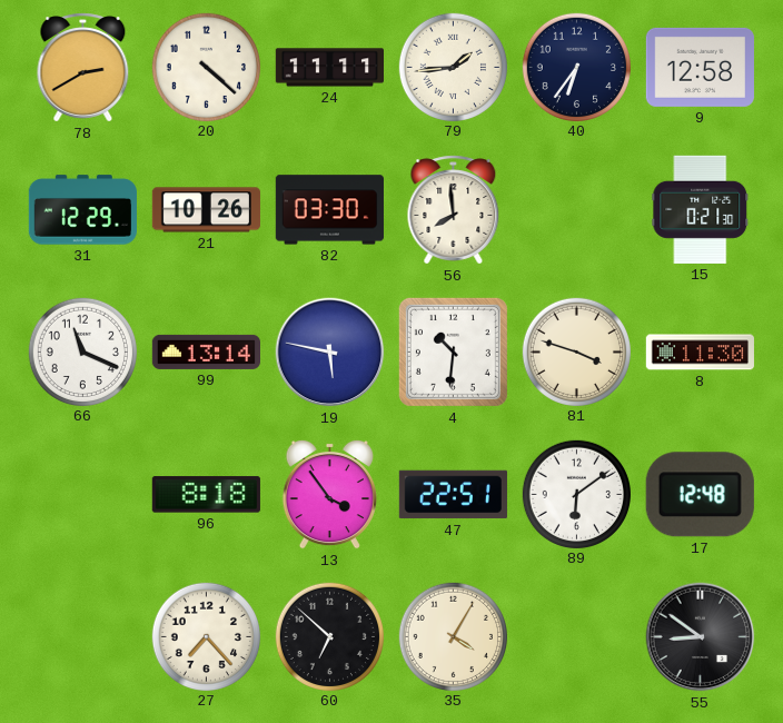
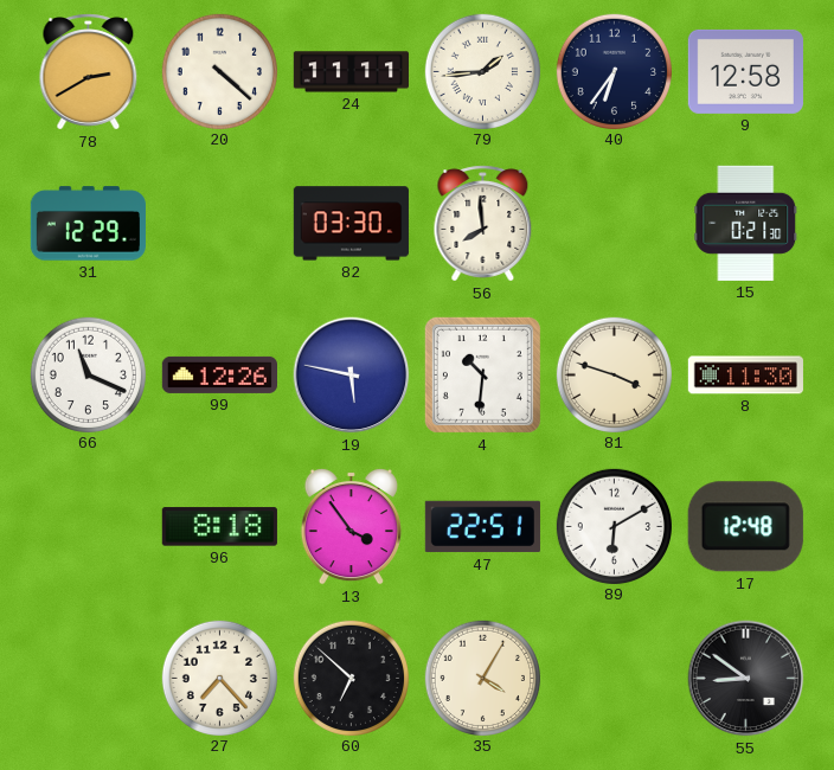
21: 10:26 -> none
99: 13:14 -> 12:26
89: 6:09 -> 6:10
